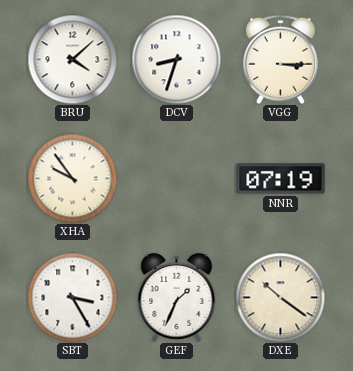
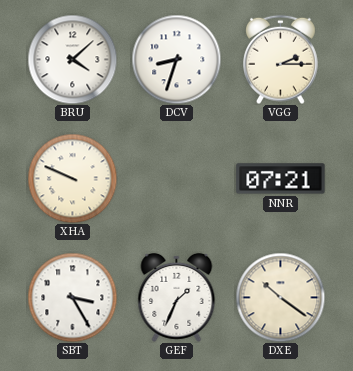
VGG: 3:15 -> 2:15
XHA: 9:54 -> 9:49
NNR: 07:19 -> 07:21
